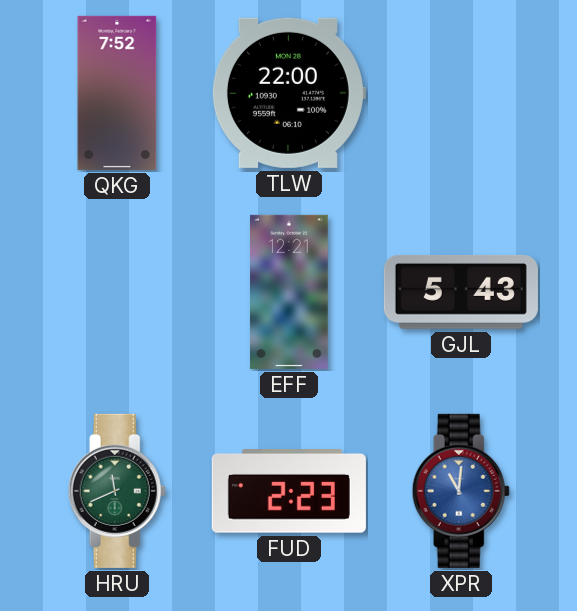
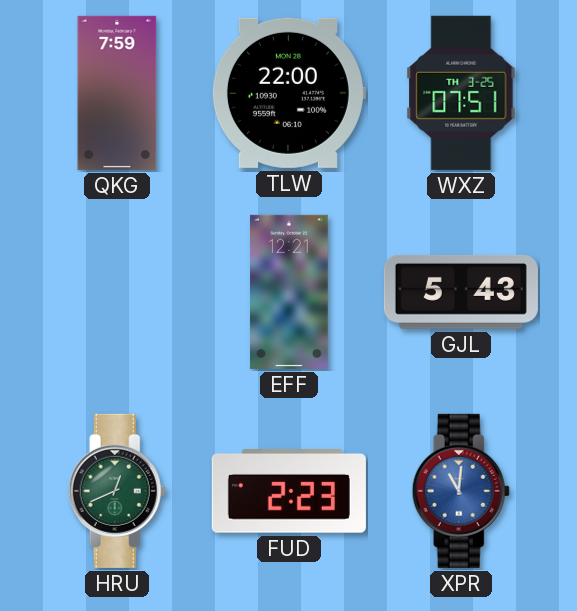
QKG: 7:52 -> 7:59
WXZ: none -> 07:51
HRU: 11:41 -> 12:41
